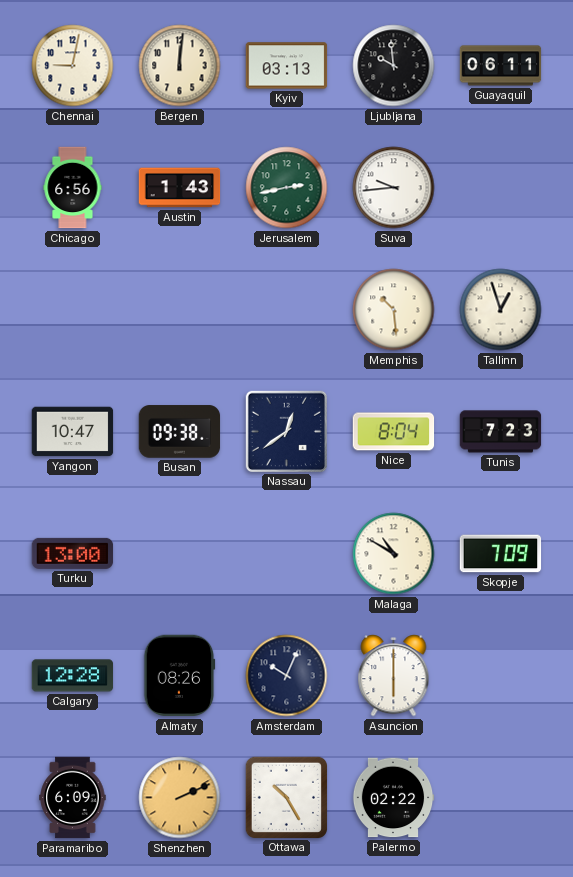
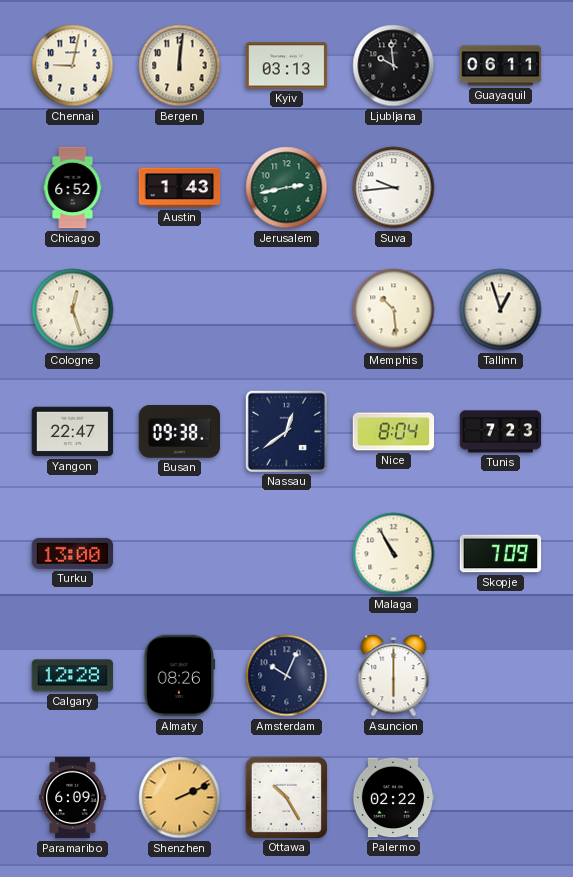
Chicago: 6:56 -> 6:52
Cologne: none -> 12:27
Yangon: 10:47 -> 22:47
Malaga: 10:50 -> 10:55
